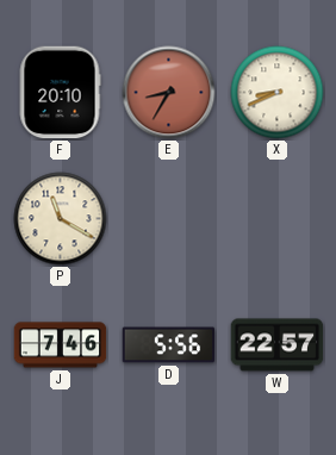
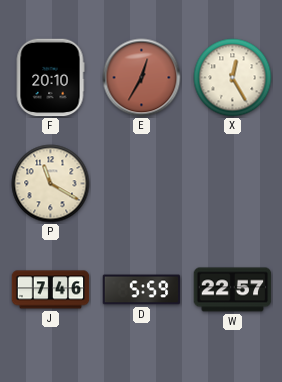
E: 8:35 -> 12:35
X: 8:41 -> 12:25
D: 5:56 -> 5:59
